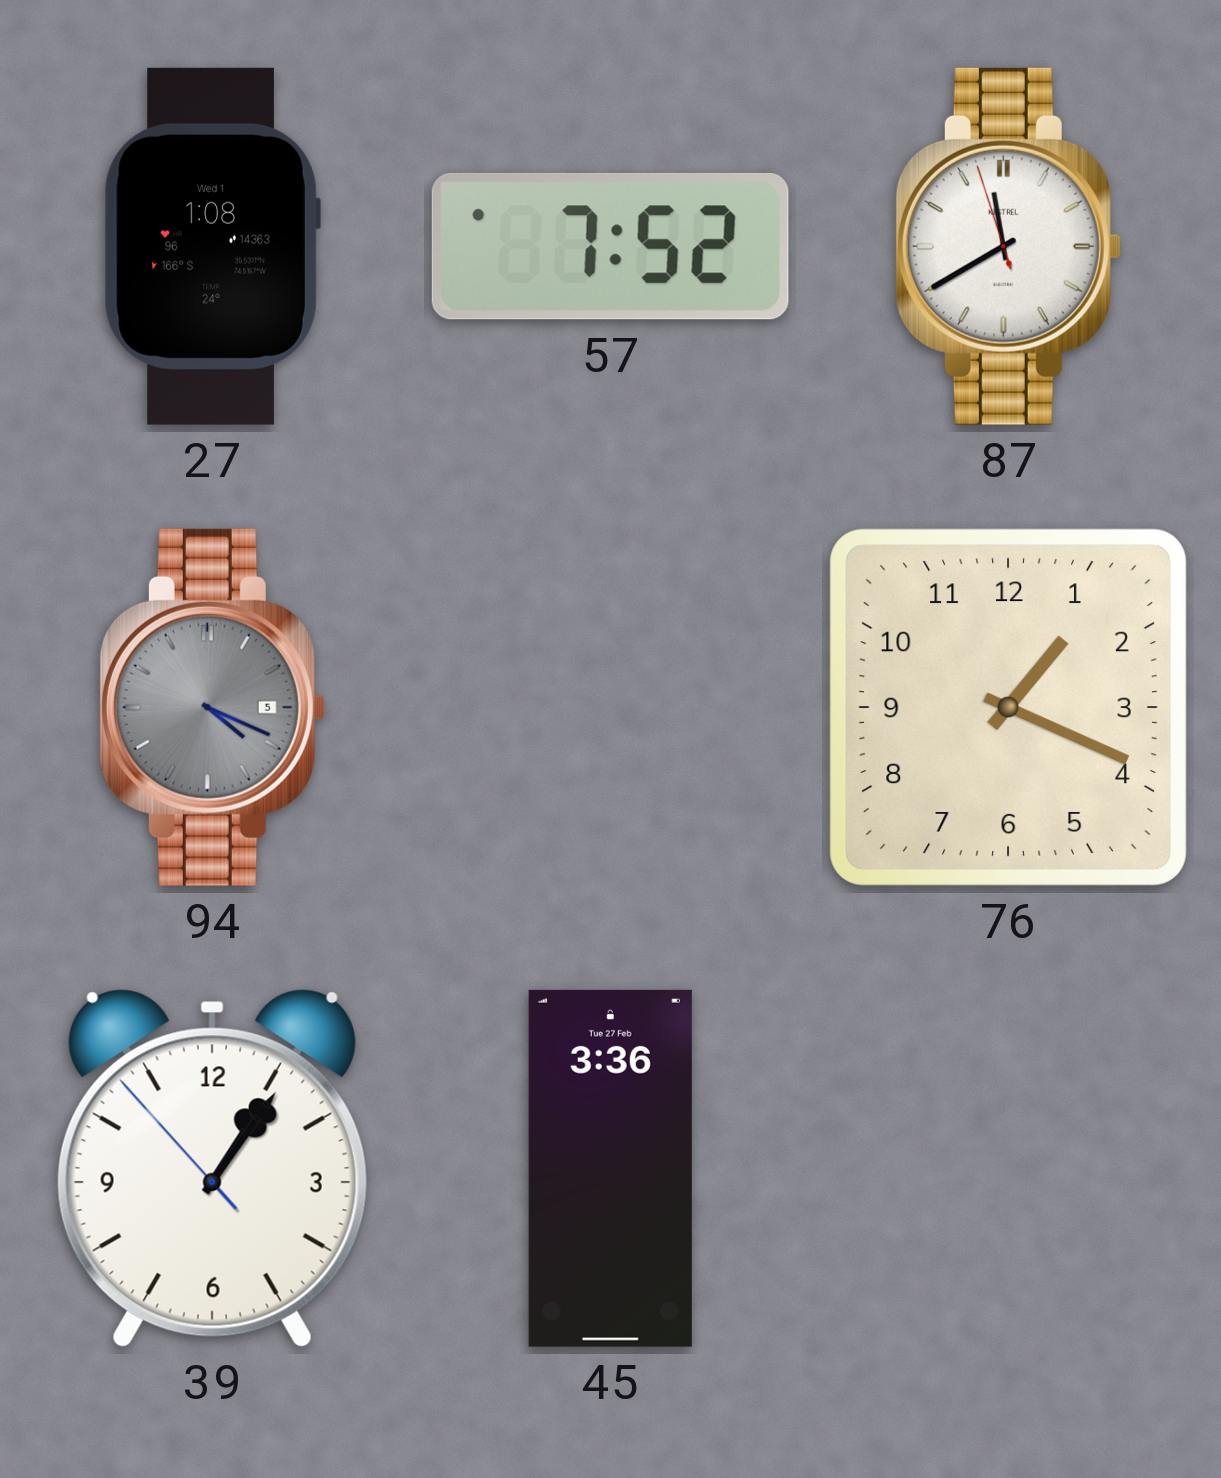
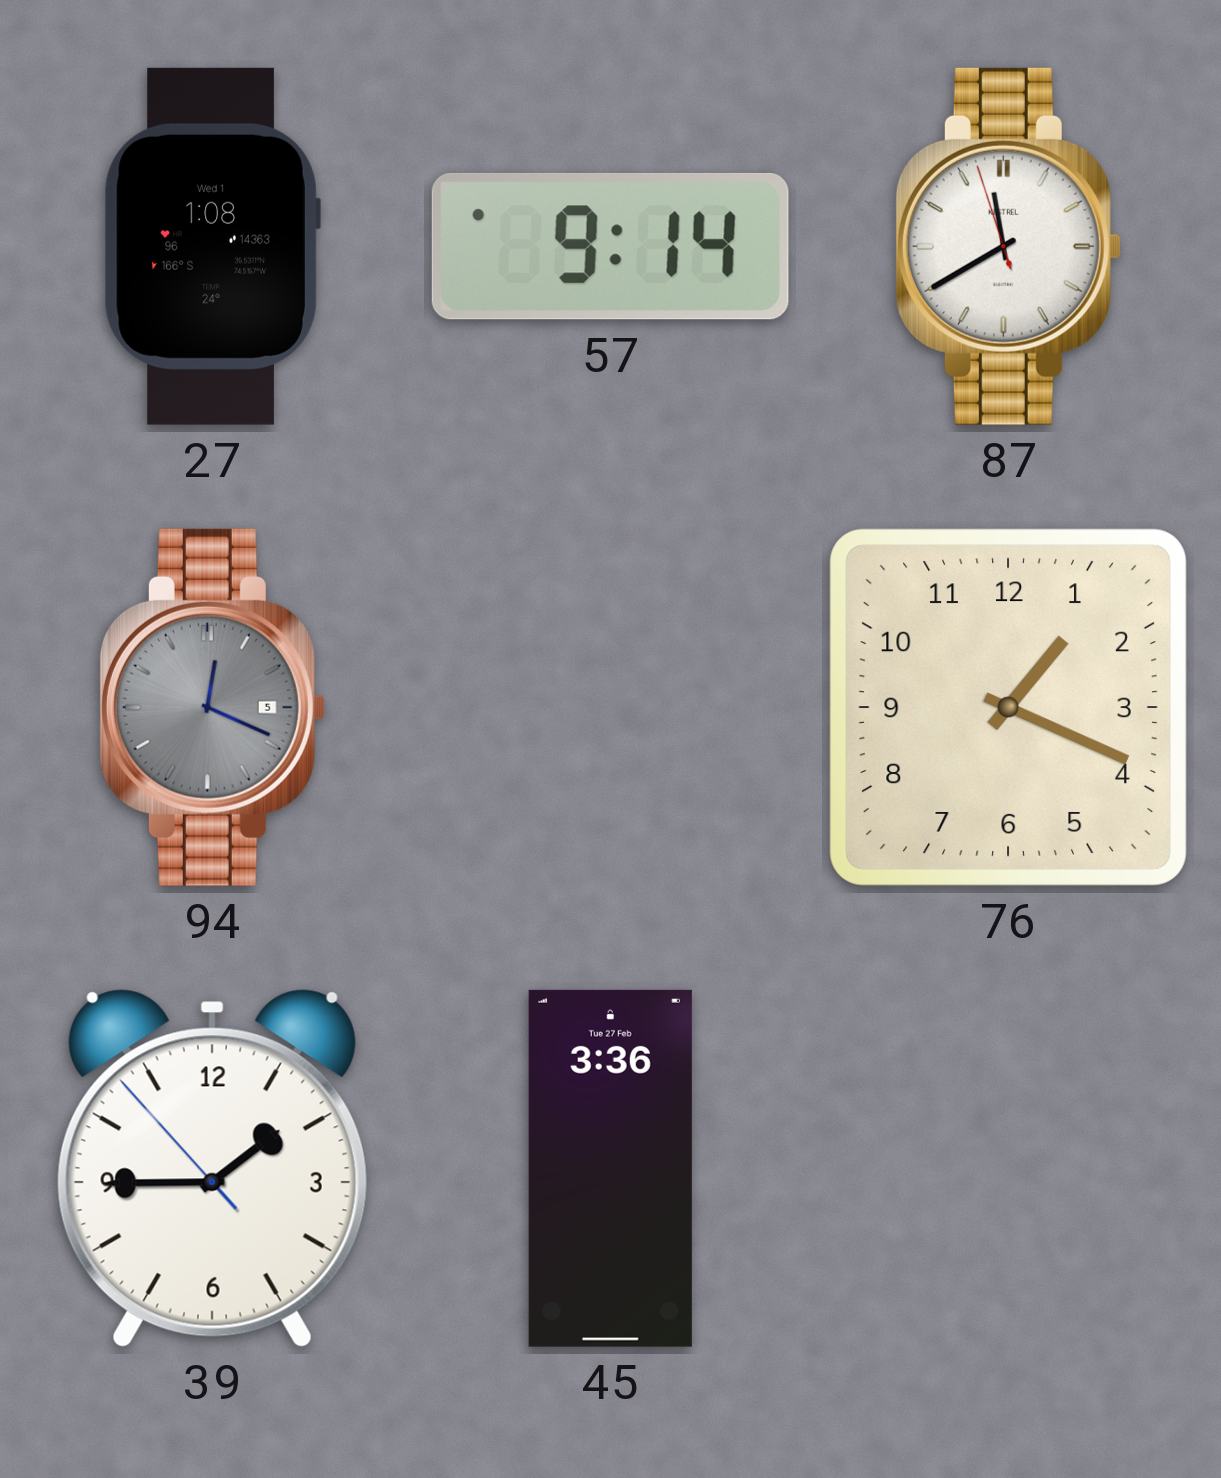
57: 7:52 -> 9:14
94: 4:19 -> 12:19
39: 1:05 -> 1:44
